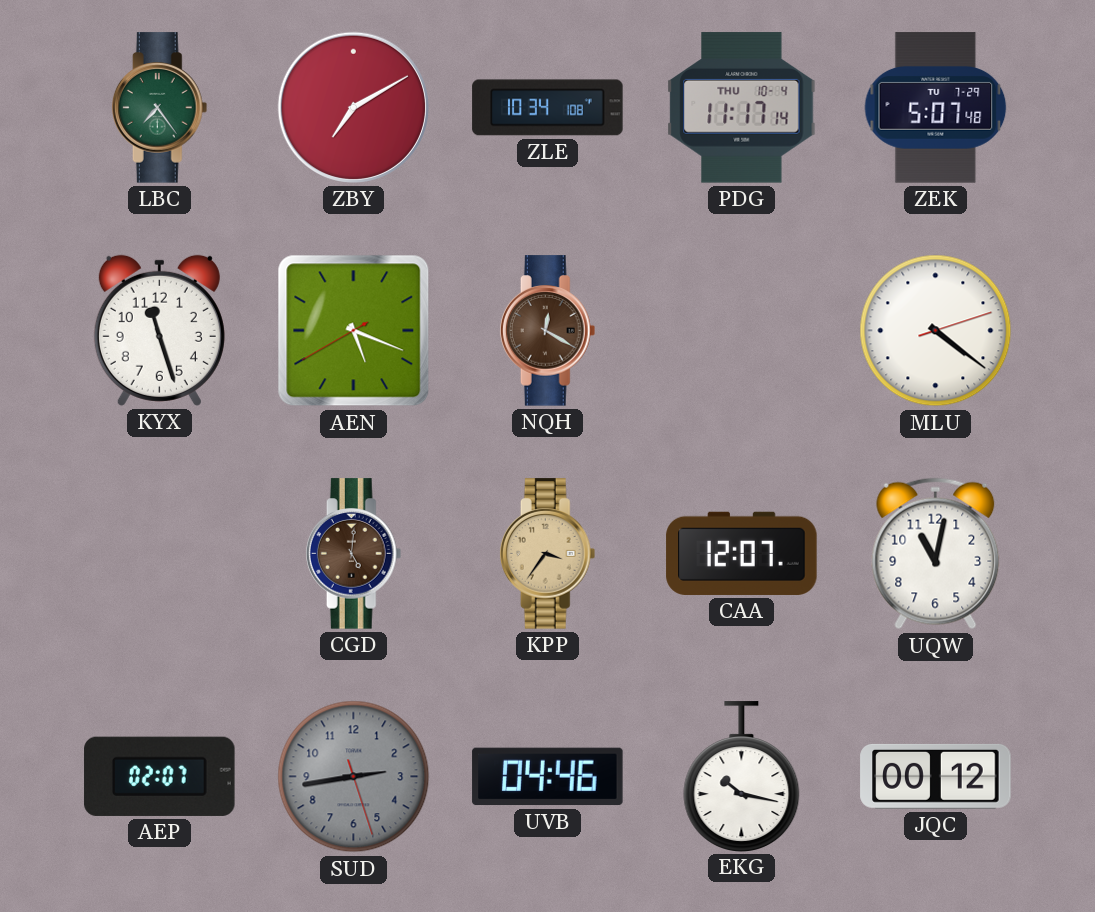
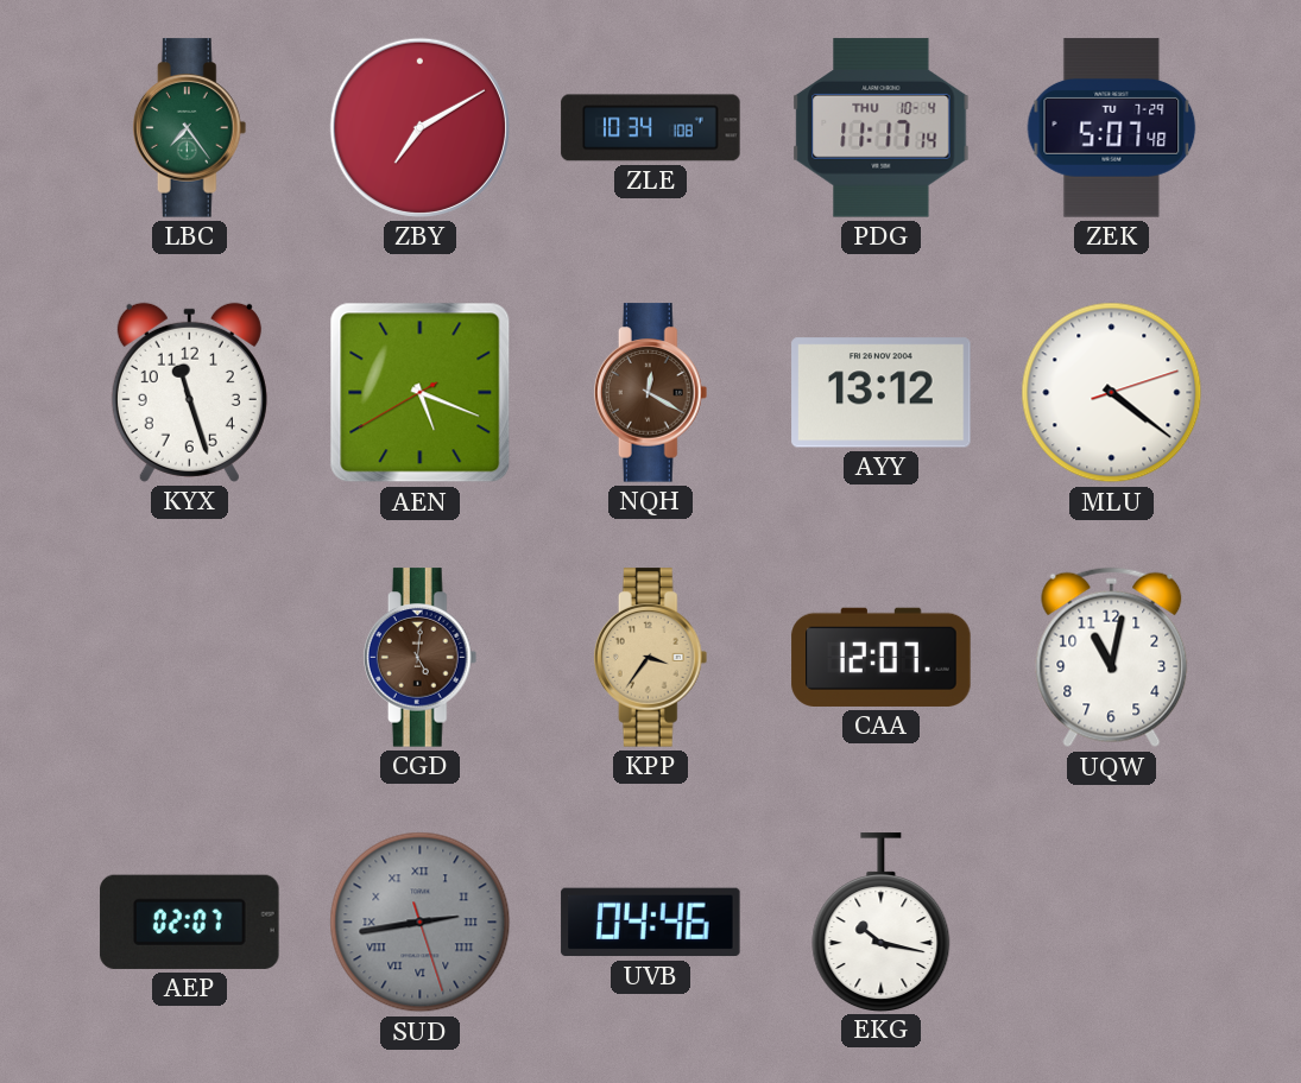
AYY: none -> 13:12
SUD numerals: Arabic -> Roman
JQC: 00:12 -> none
